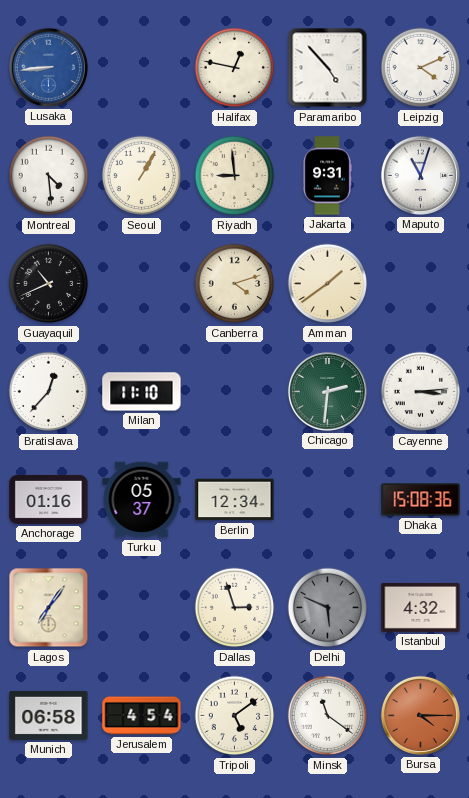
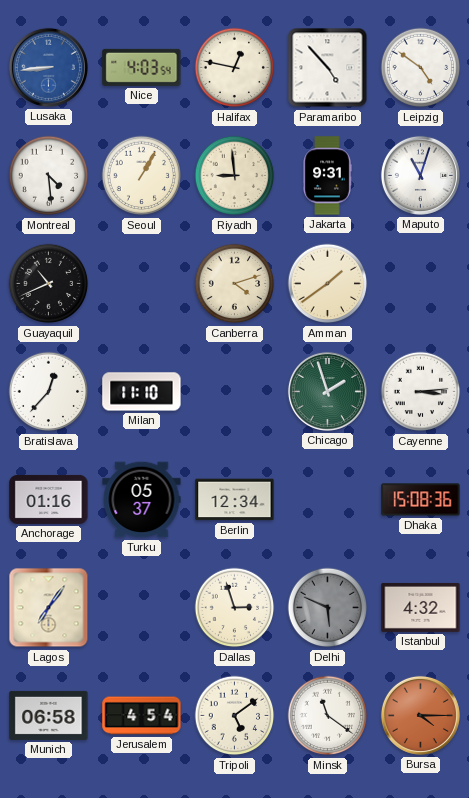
Nice: none -> 4:03
Leipzig: 4:11 -> 4:51
Chicago: 2:31 -> 1:57
